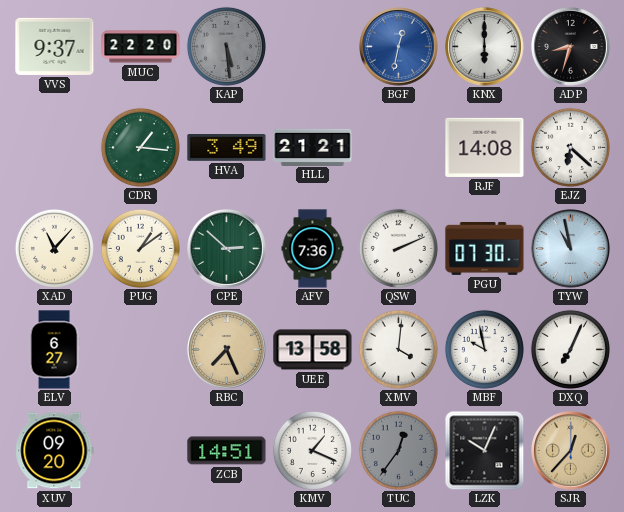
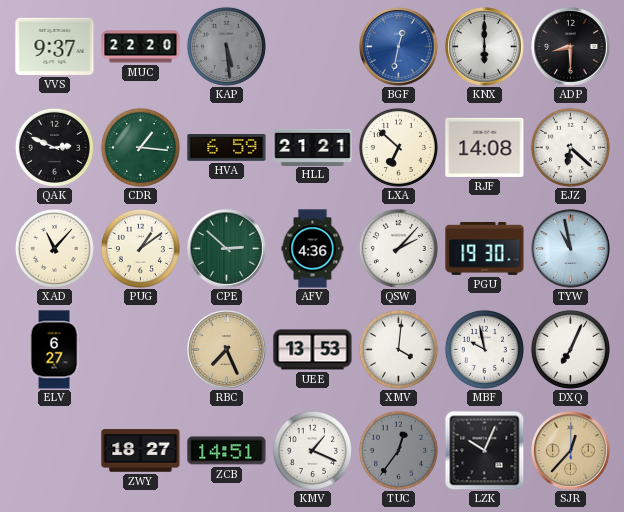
ADP: 8:33 -> 8:30
QAK: none -> 2:49
HVA: 3:49 -> 6:59
LXA: none -> 6:52
AFV: 7:36 -> 4:36
QSW: 2:11 -> 2:07
PGU: 07:30 -> 19:30
UEE: 13:58 -> 13:53
XUV: 09:20 -> none
ZWY: none -> 18:27
